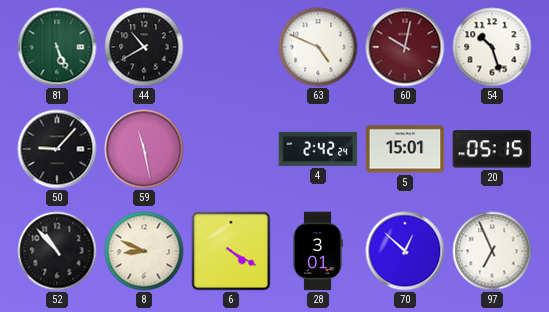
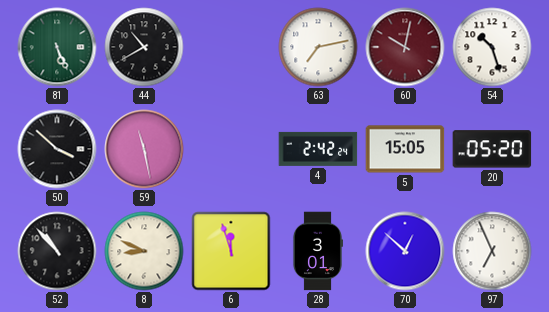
63: 4:49 -> 7:13
50: 9:07 -> 3:52
5: 15:01 -> 15:05
20: 05:15 -> 05:20
6: 4:20 -> 11:57
